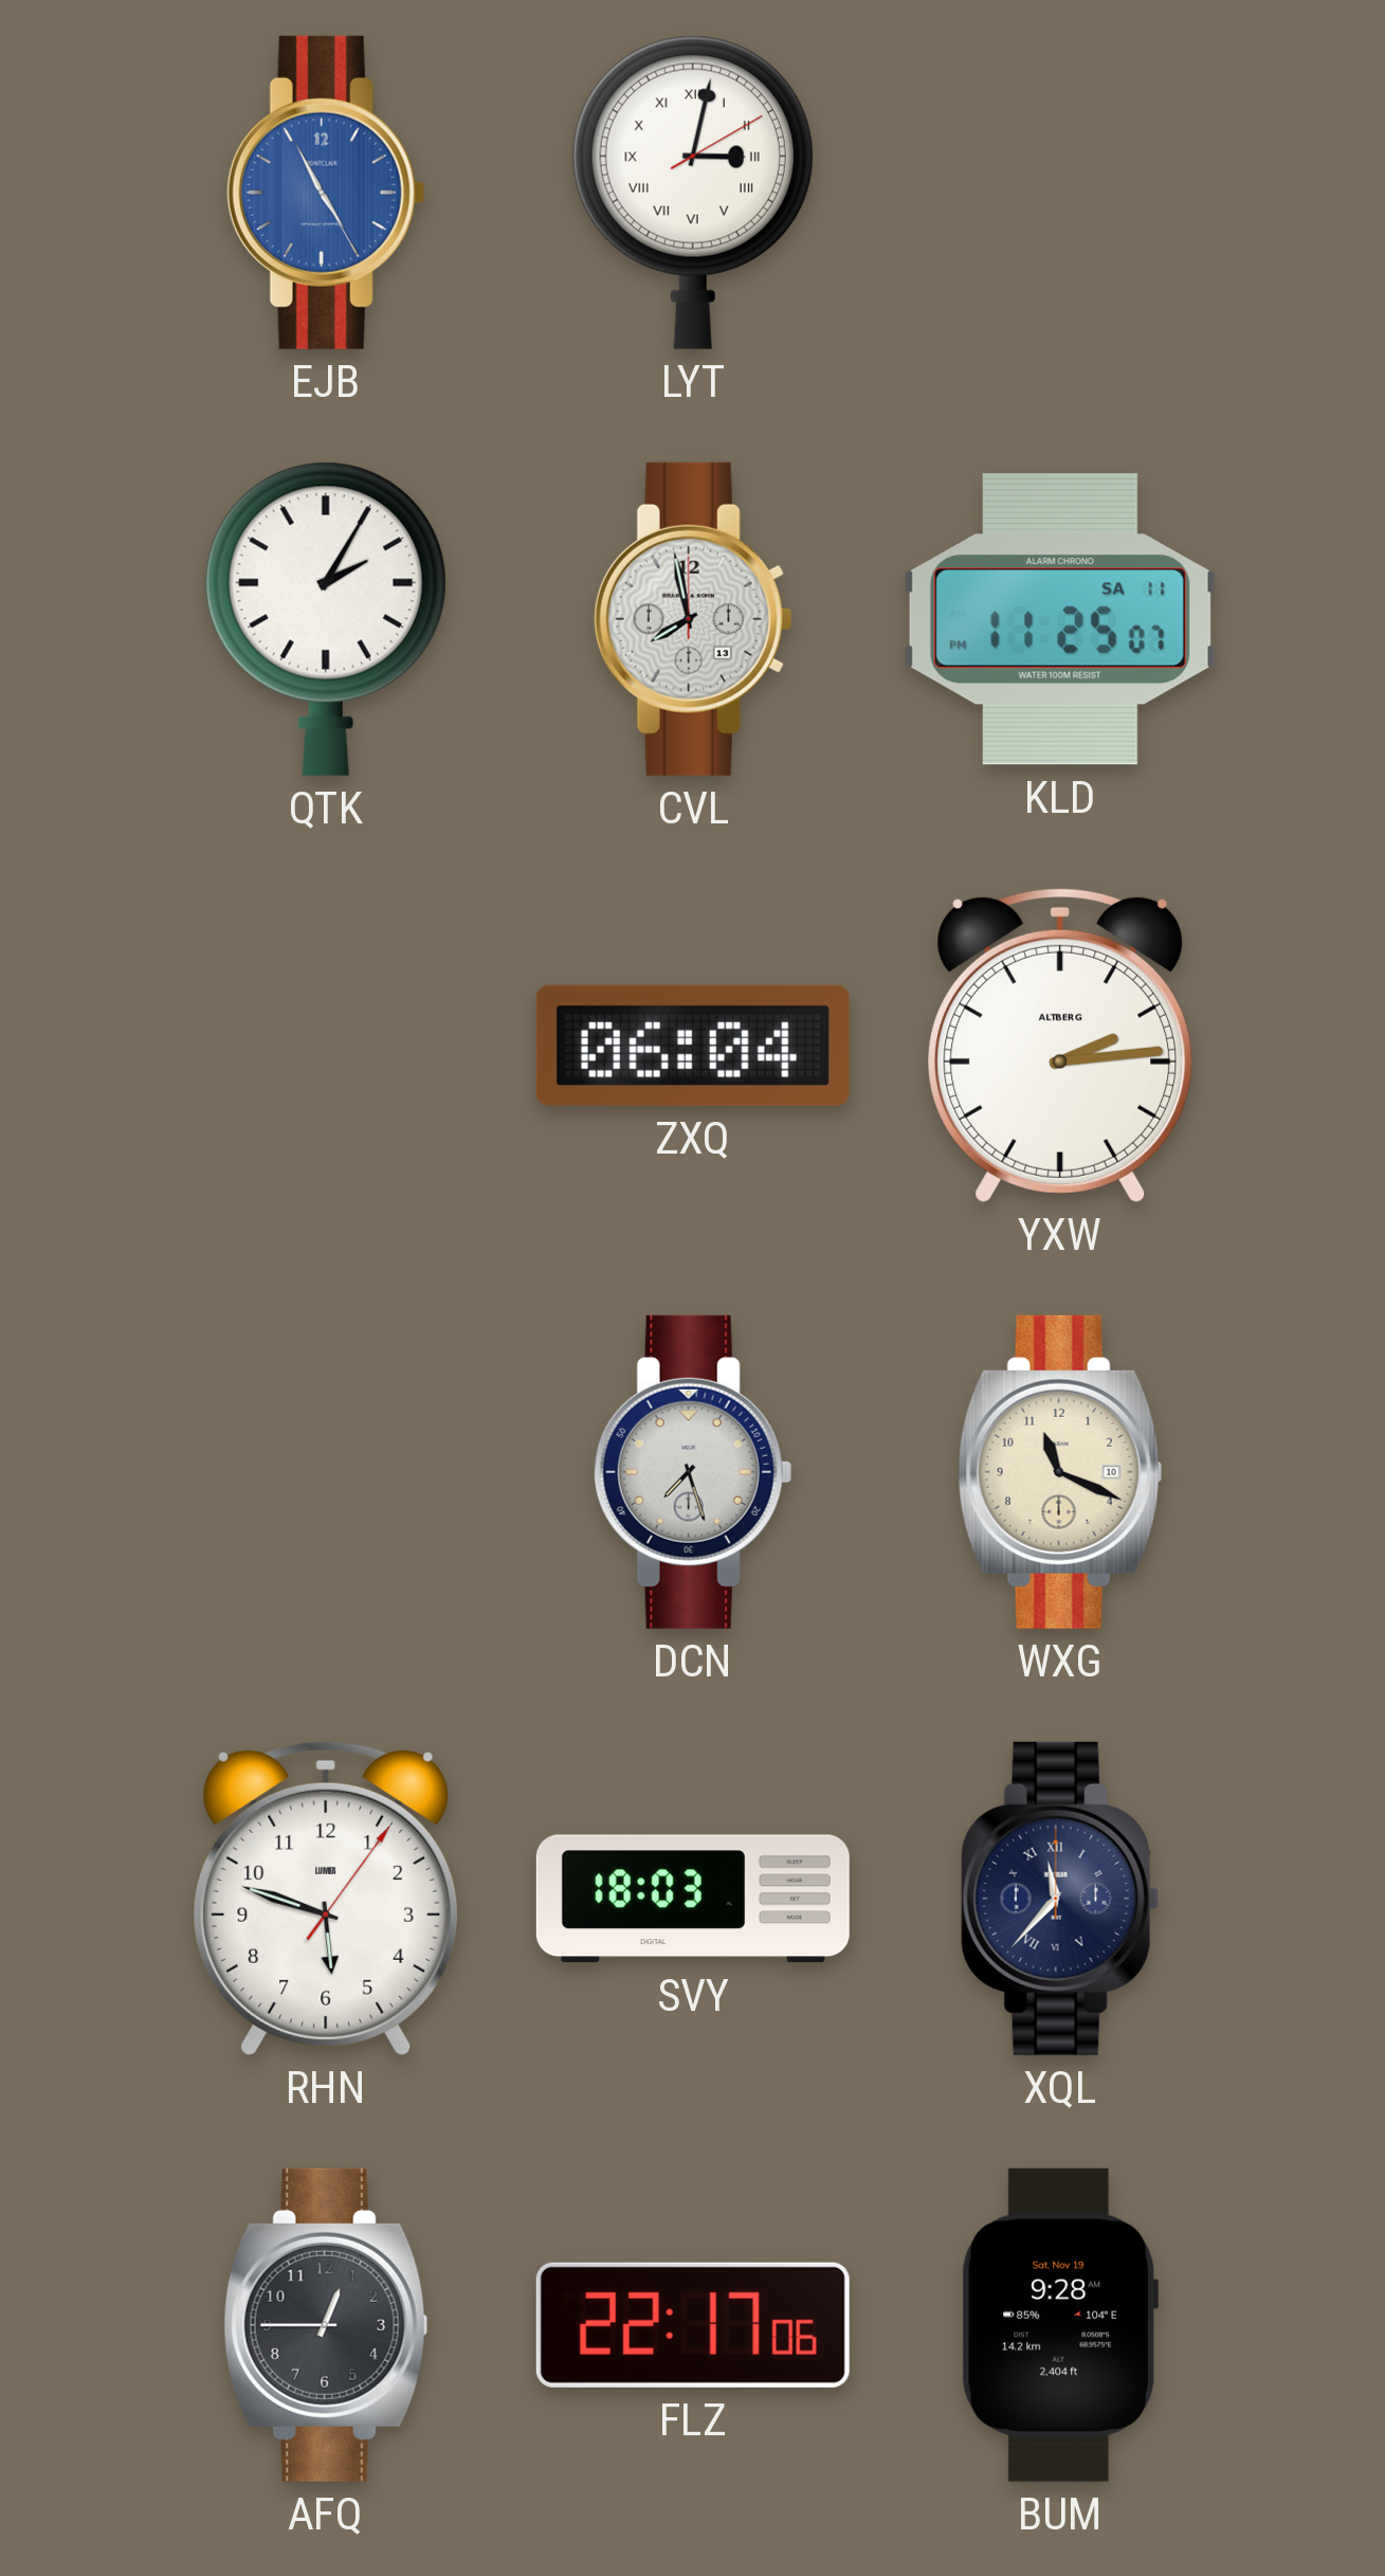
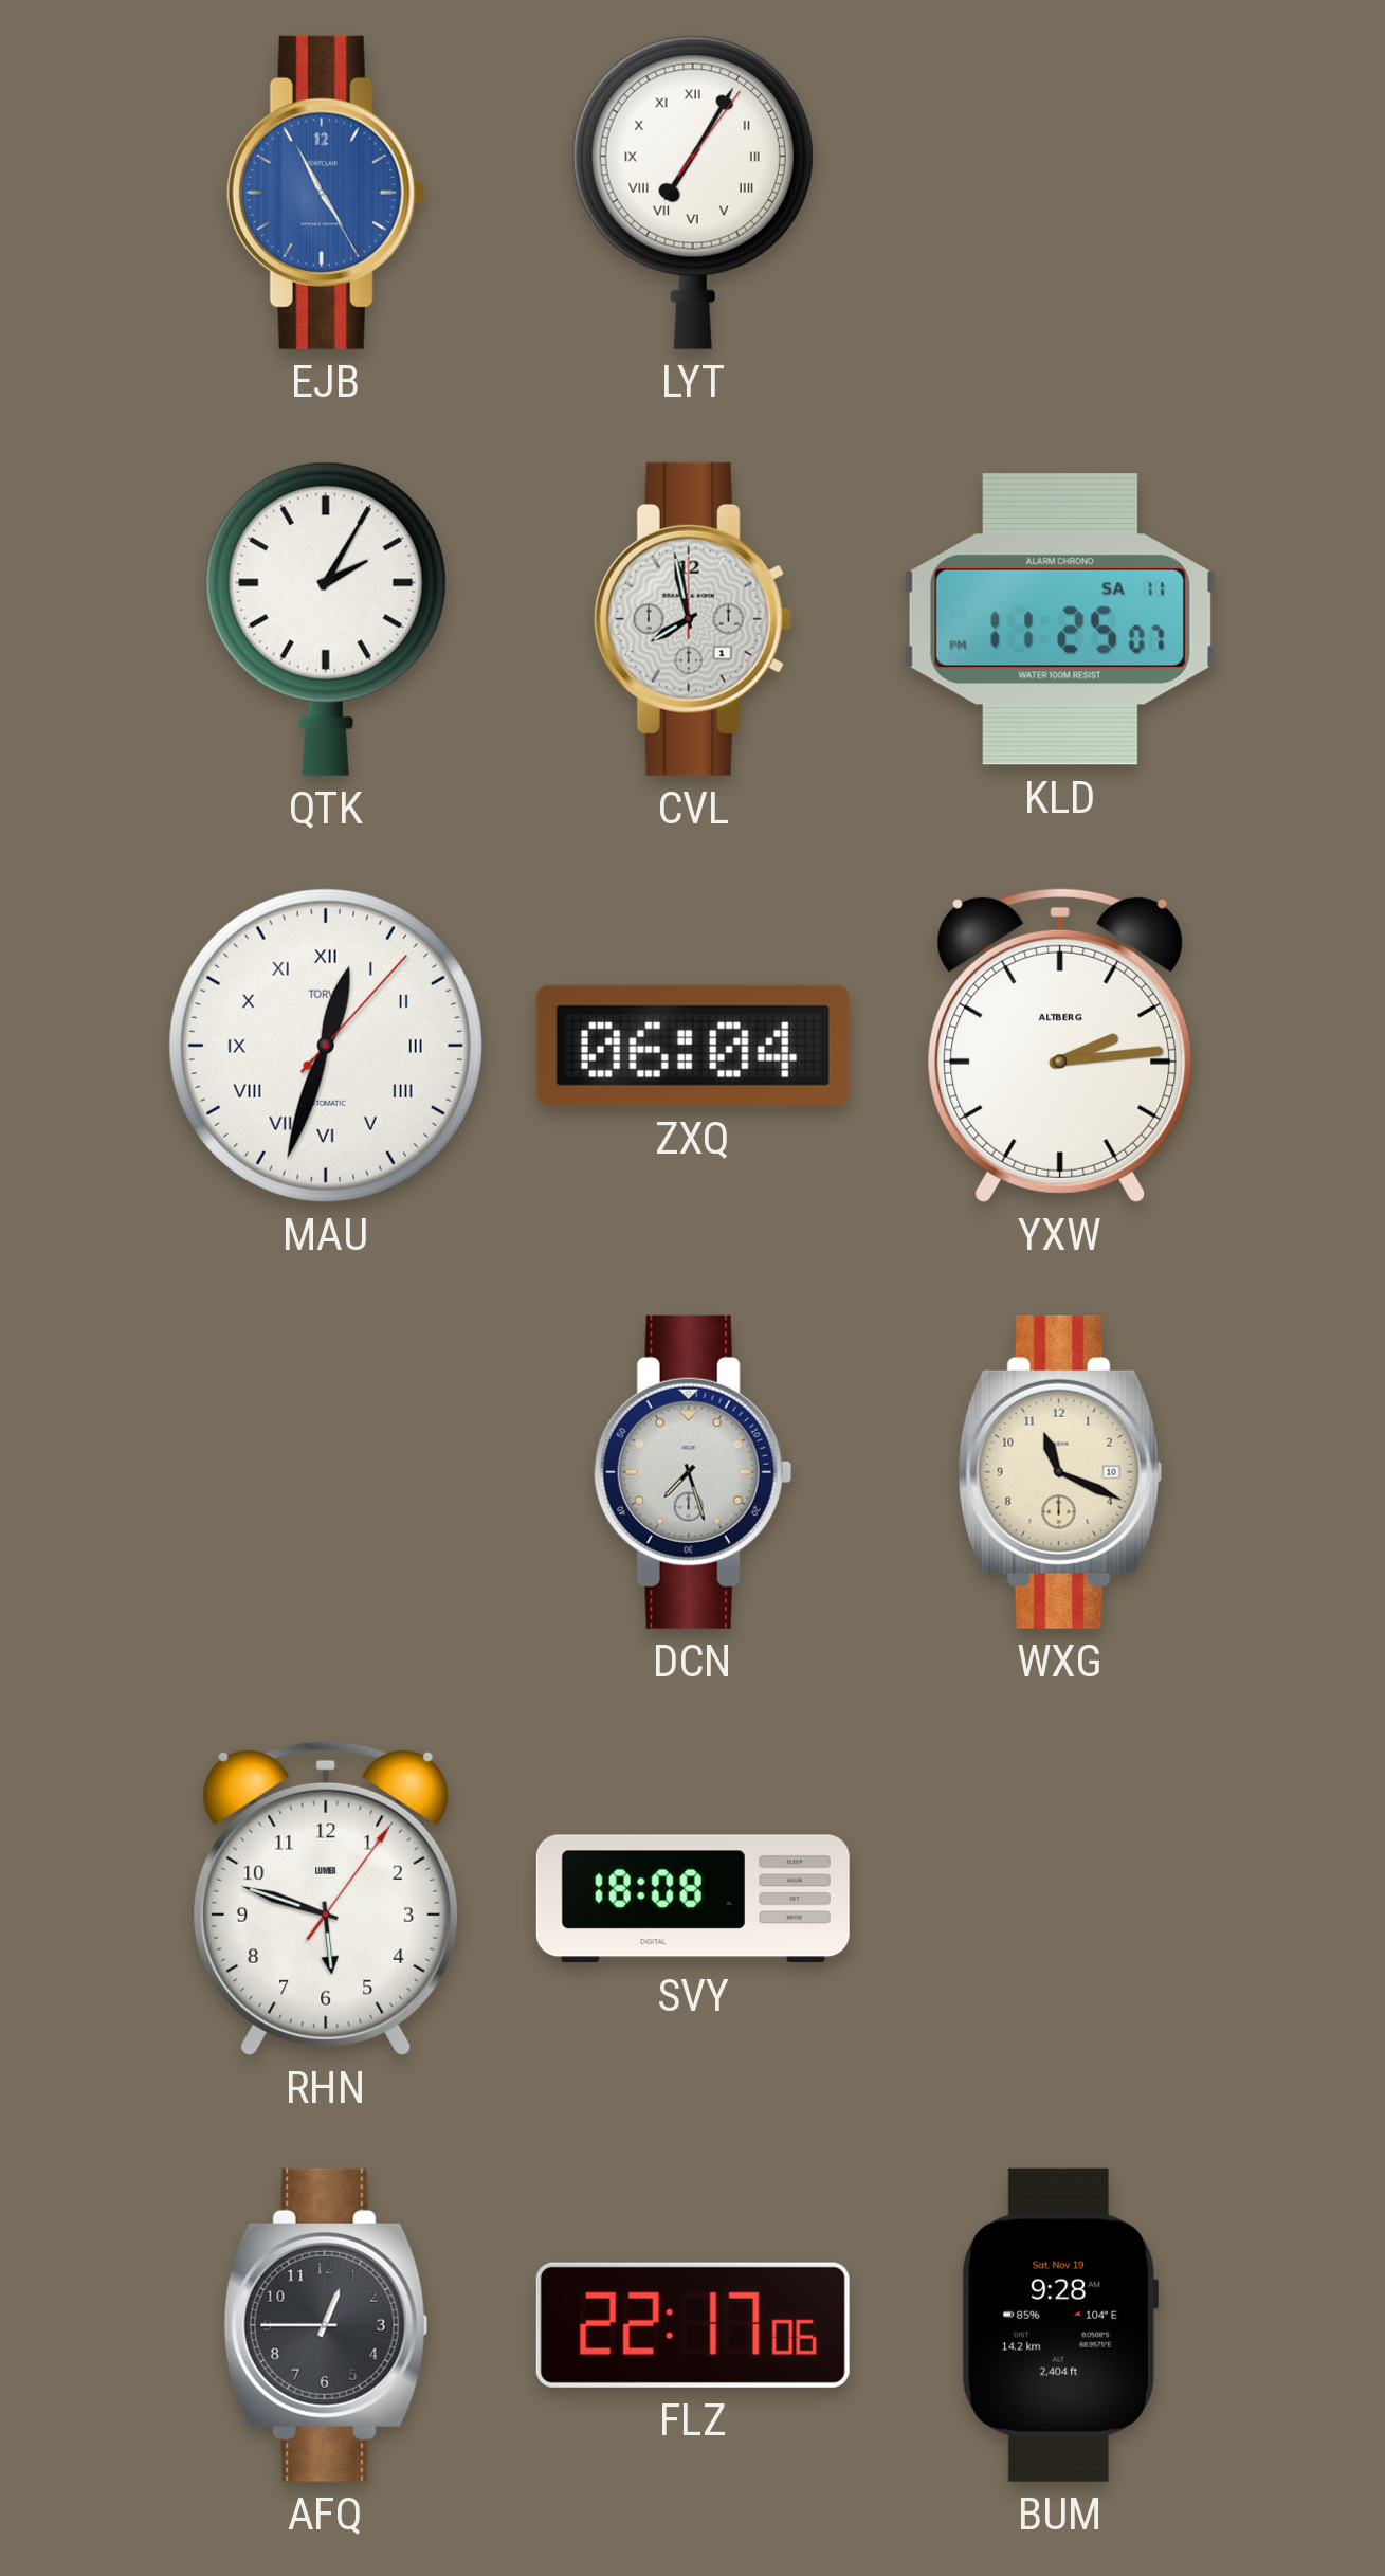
LYT: 3:02 -> 7:05
CVL date: 13 -> 1
MAU: none -> 12:33
SVY: 18:03 -> 18:08
XQL: 11:37 -> none
